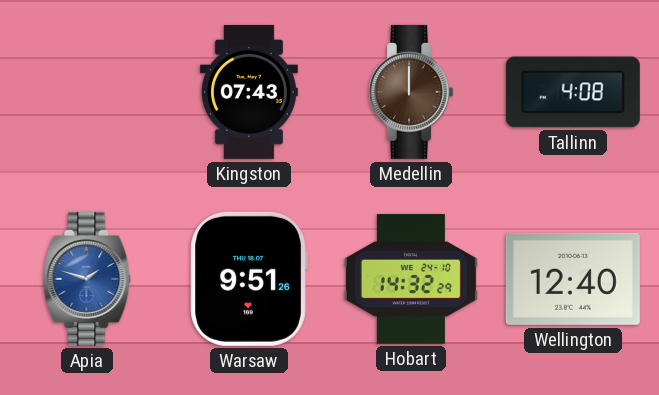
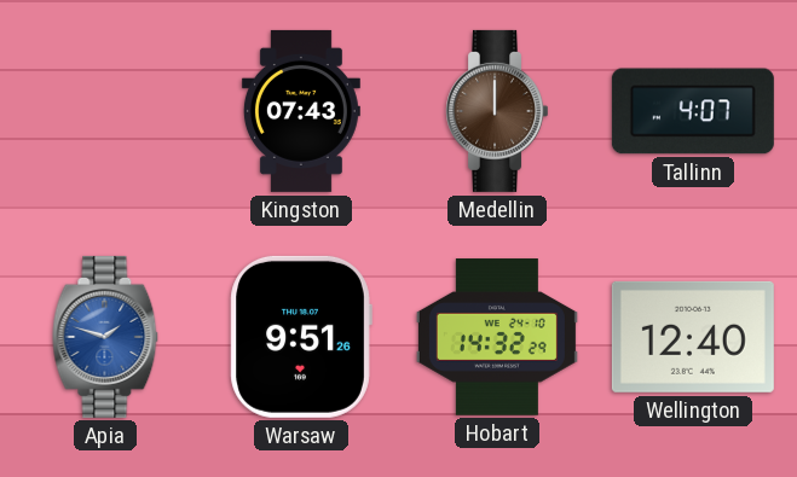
Tallinn: 4:08 -> 4:07
